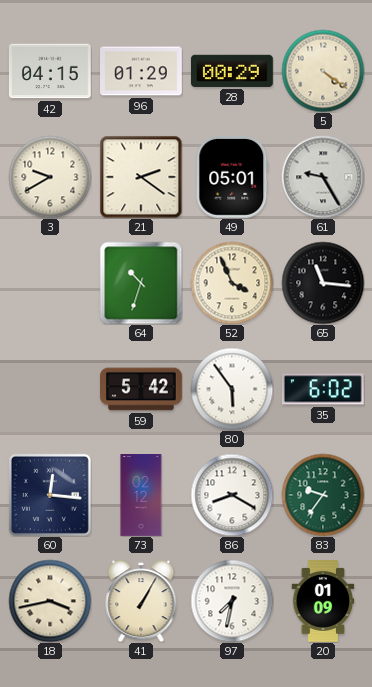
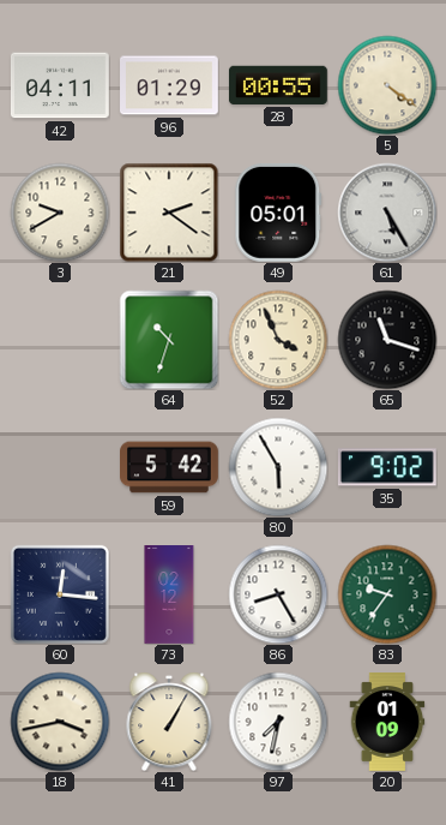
42: 04:15 -> 04:11
28: 00:29 -> 00:55
61: 9:25 -> 5:25
65: 11:16 -> 11:18
80: 5:54 -> 5:55
35: 6:02 -> 9:02
86: 8:20 -> 8:25
